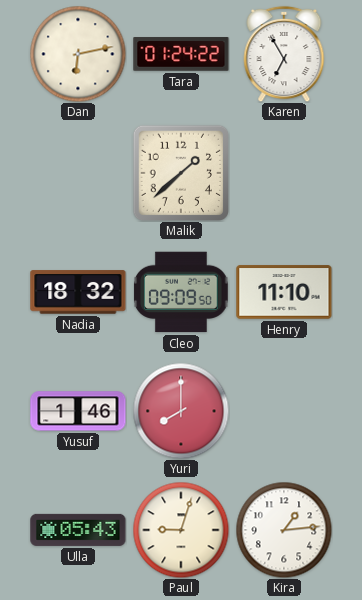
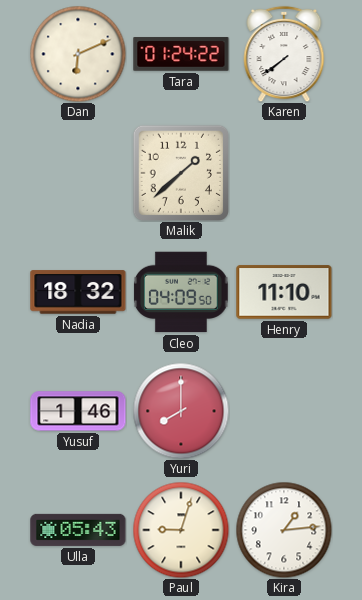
Dan: 6:13 -> 6:11
Karen: 6:55 -> 7:39
Cleo: 09:09 -> 04:09
